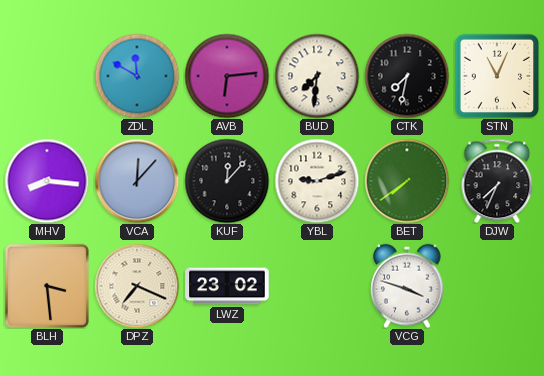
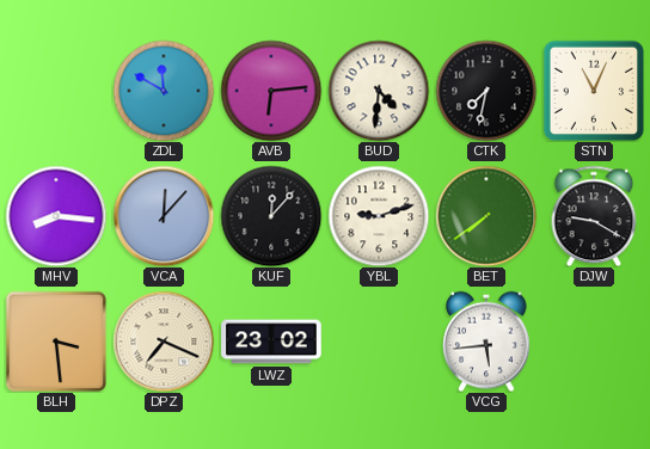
BUD: 7:31 -> 4:31
DJW: 7:34 -> 9:20
VCG: 3:48 -> 5:44
